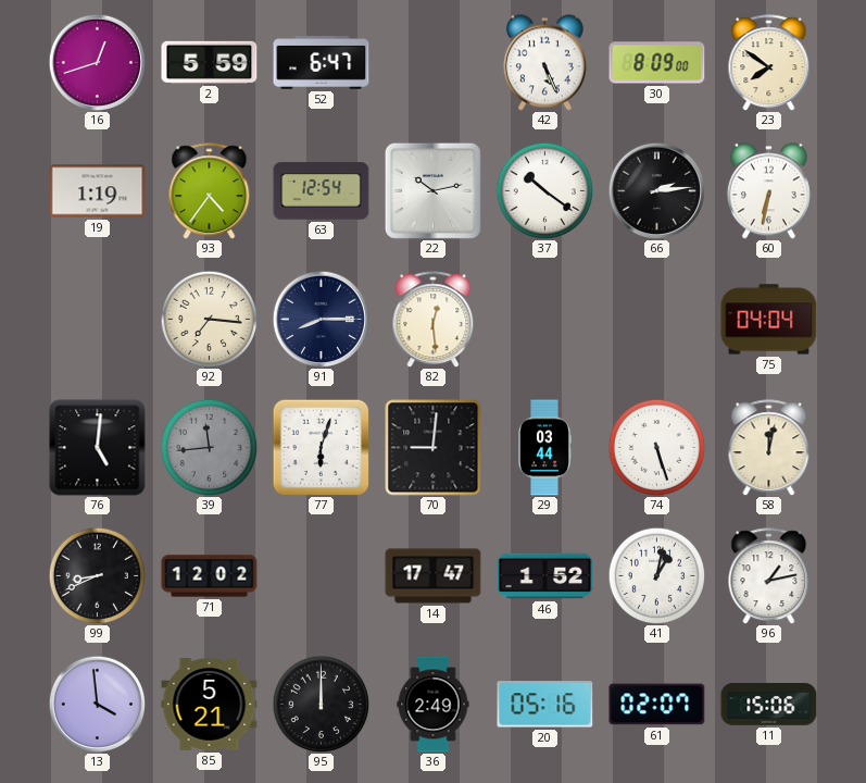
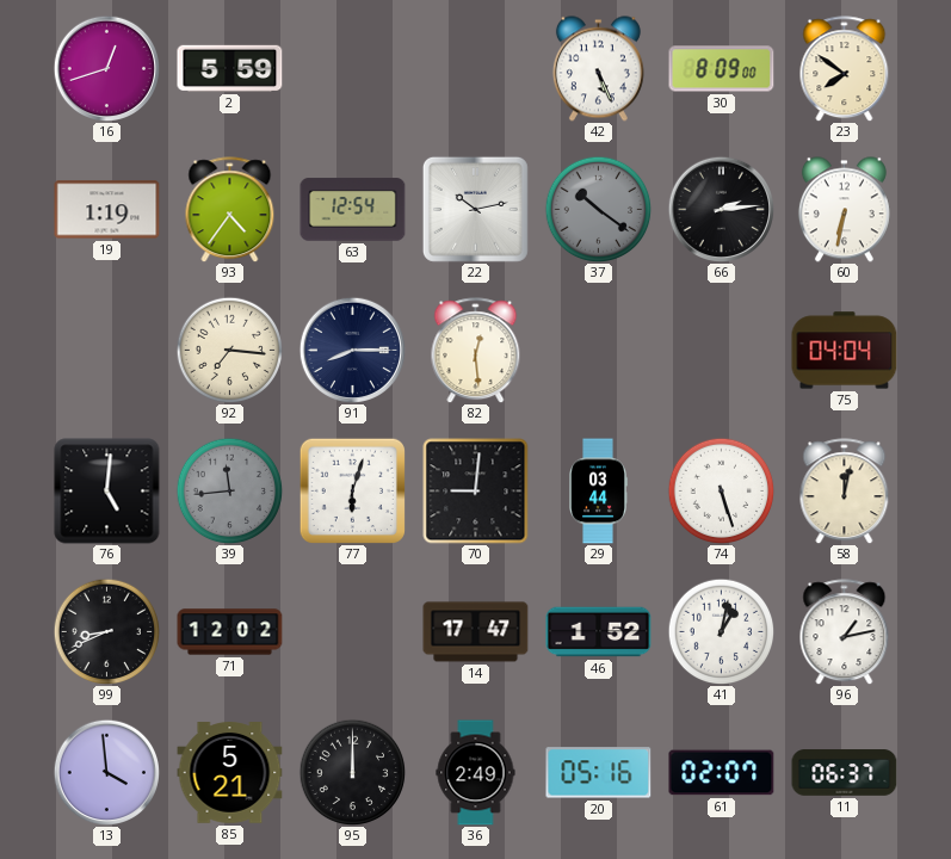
52: 6:47 -> none
37 dial: white -> grey
11: 15:06 -> 06:37
